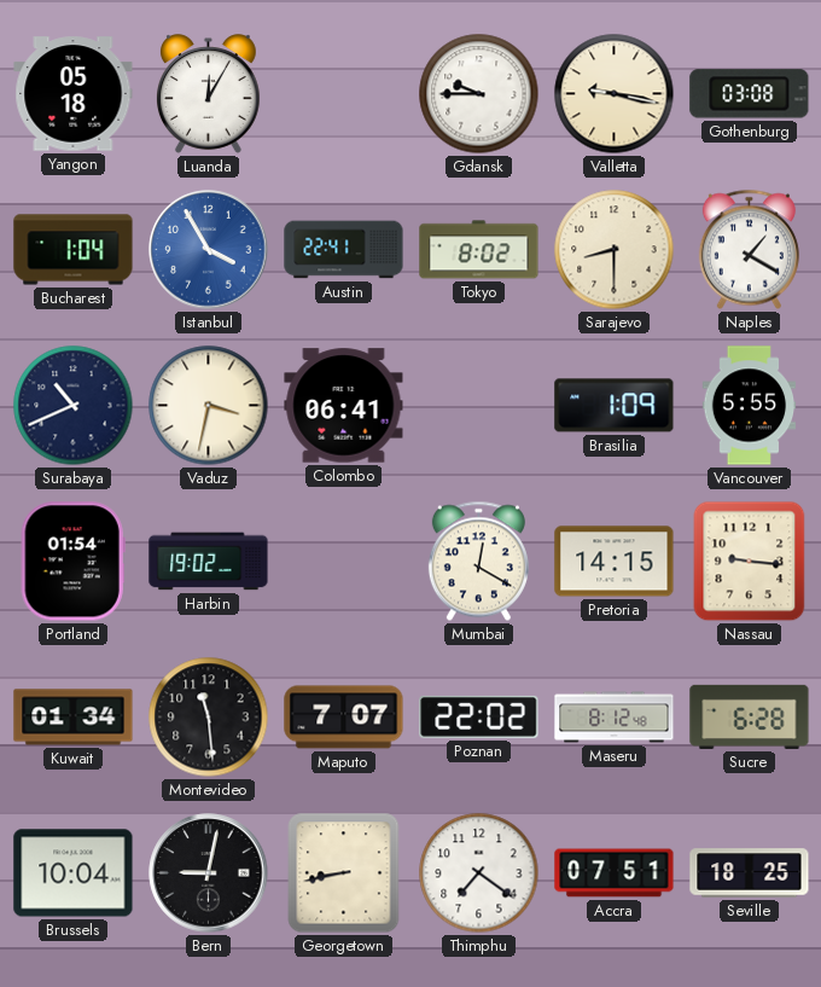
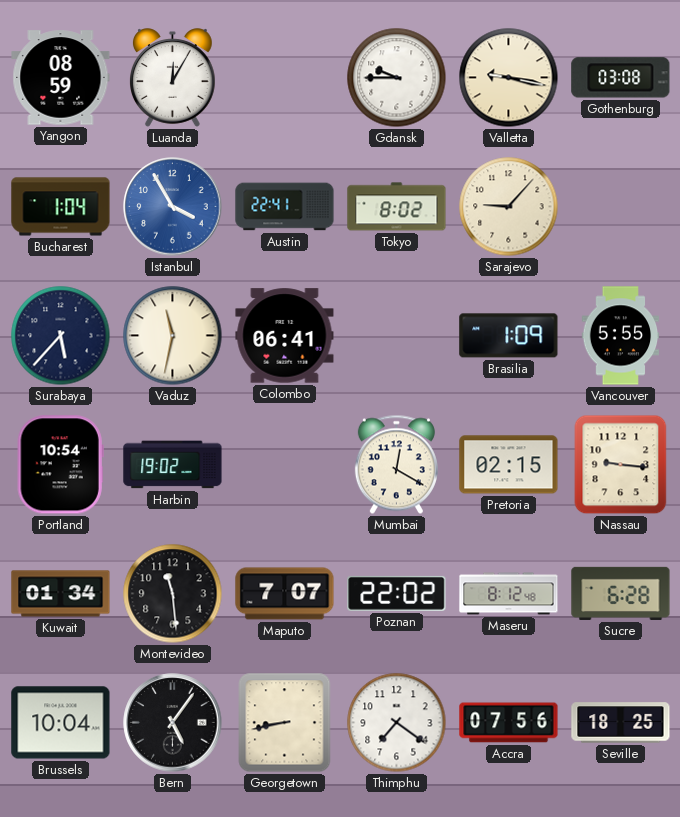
Yangon: 05:18 -> 08:59
Sarajevo: 8:30 -> 9:07
Naples: 1:20 -> none
Surabaya: 10:41 -> 5:37
Vaduz: 3:32 -> 11:32
Portland: 01:54 -> 10:54
Pretoria: 14:15 -> 02:15
Bern: 9:02 -> 5:06
Accra: 07:51 -> 07:56
